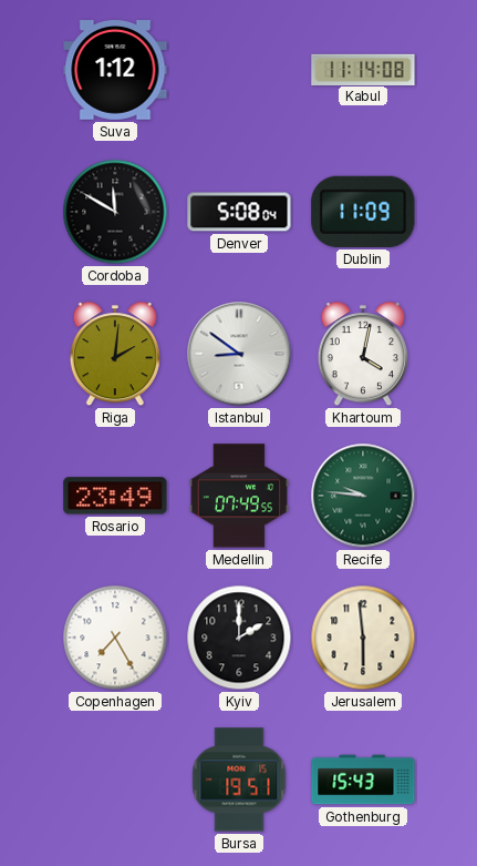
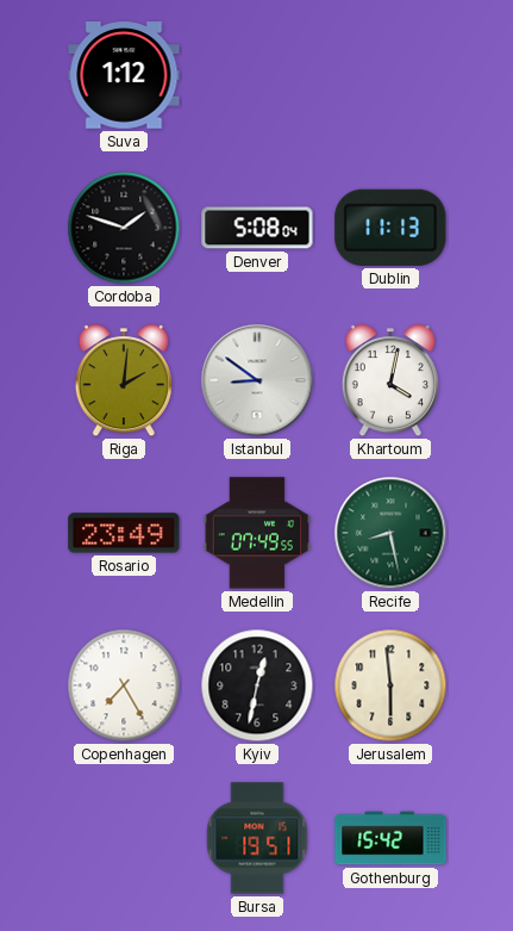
Kabul: 11:14 -> none
Cordoba: 11:50 -> 1:48
Dublin: 11:09 -> 11:13
Recife: 9:46 -> 8:28
Kyiv: 2:00 -> 12:32
Gothenburg: 15:43 -> 15:42
